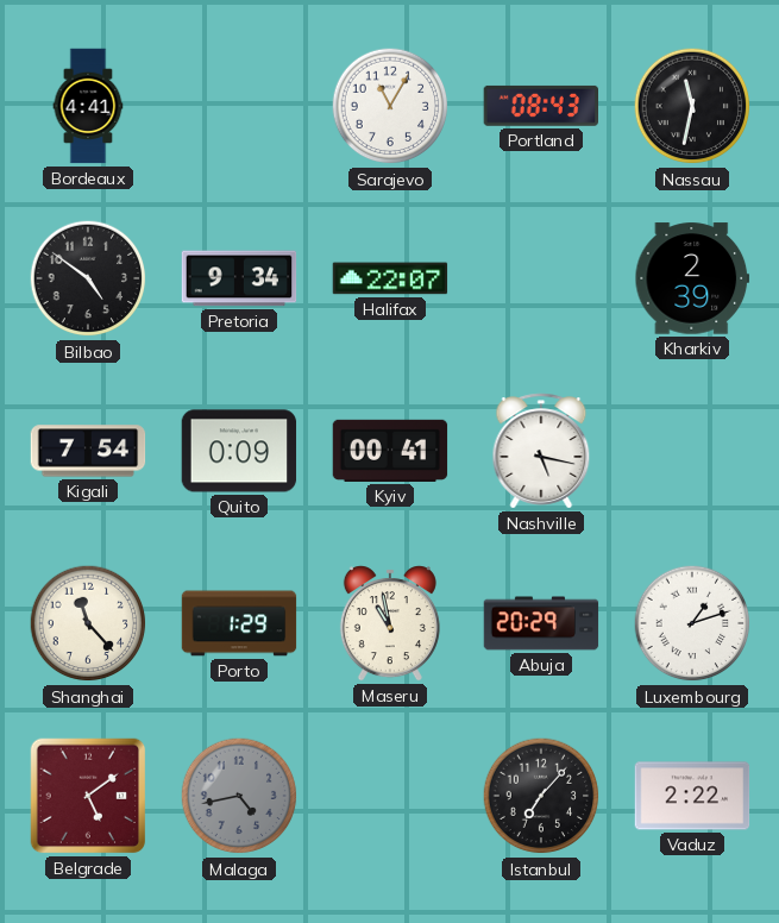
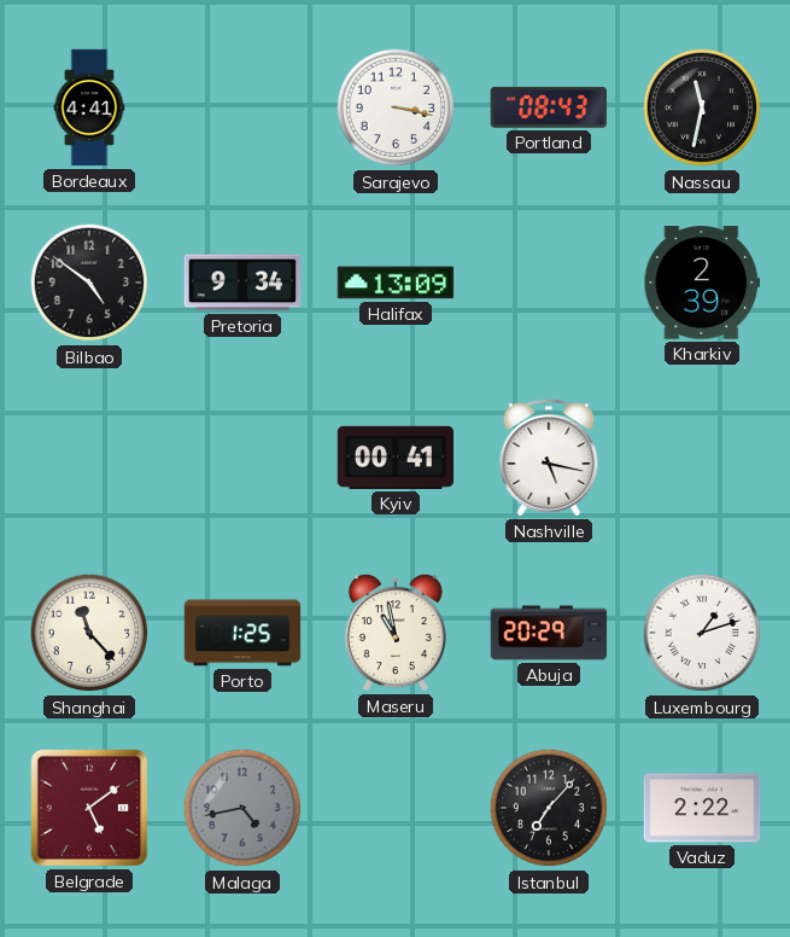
Sarajevo: 11:05 -> 3:17
Halifax: 22:07 -> 13:09
Kigali: 7:54 -> none
Quito: 0:09 -> none
Porto: 1:29 -> 1:25
